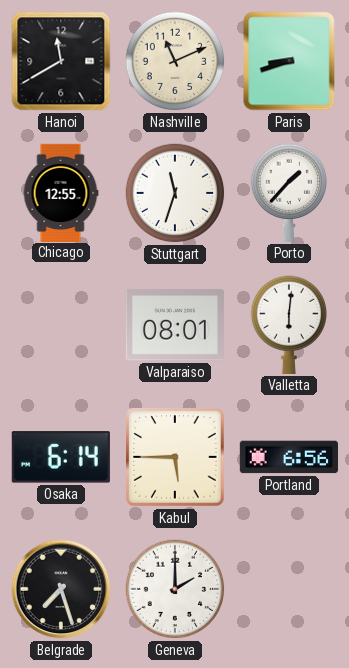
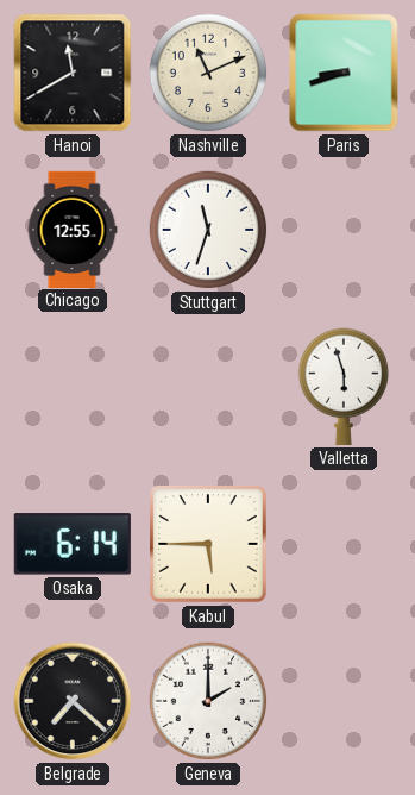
Porto: 1:37 -> none
Valparaiso: 08:01 -> none
Valletta: 6:01 -> 5:57
Portland: 6:56 -> none
Belgrade: 7:27 -> 7:22
